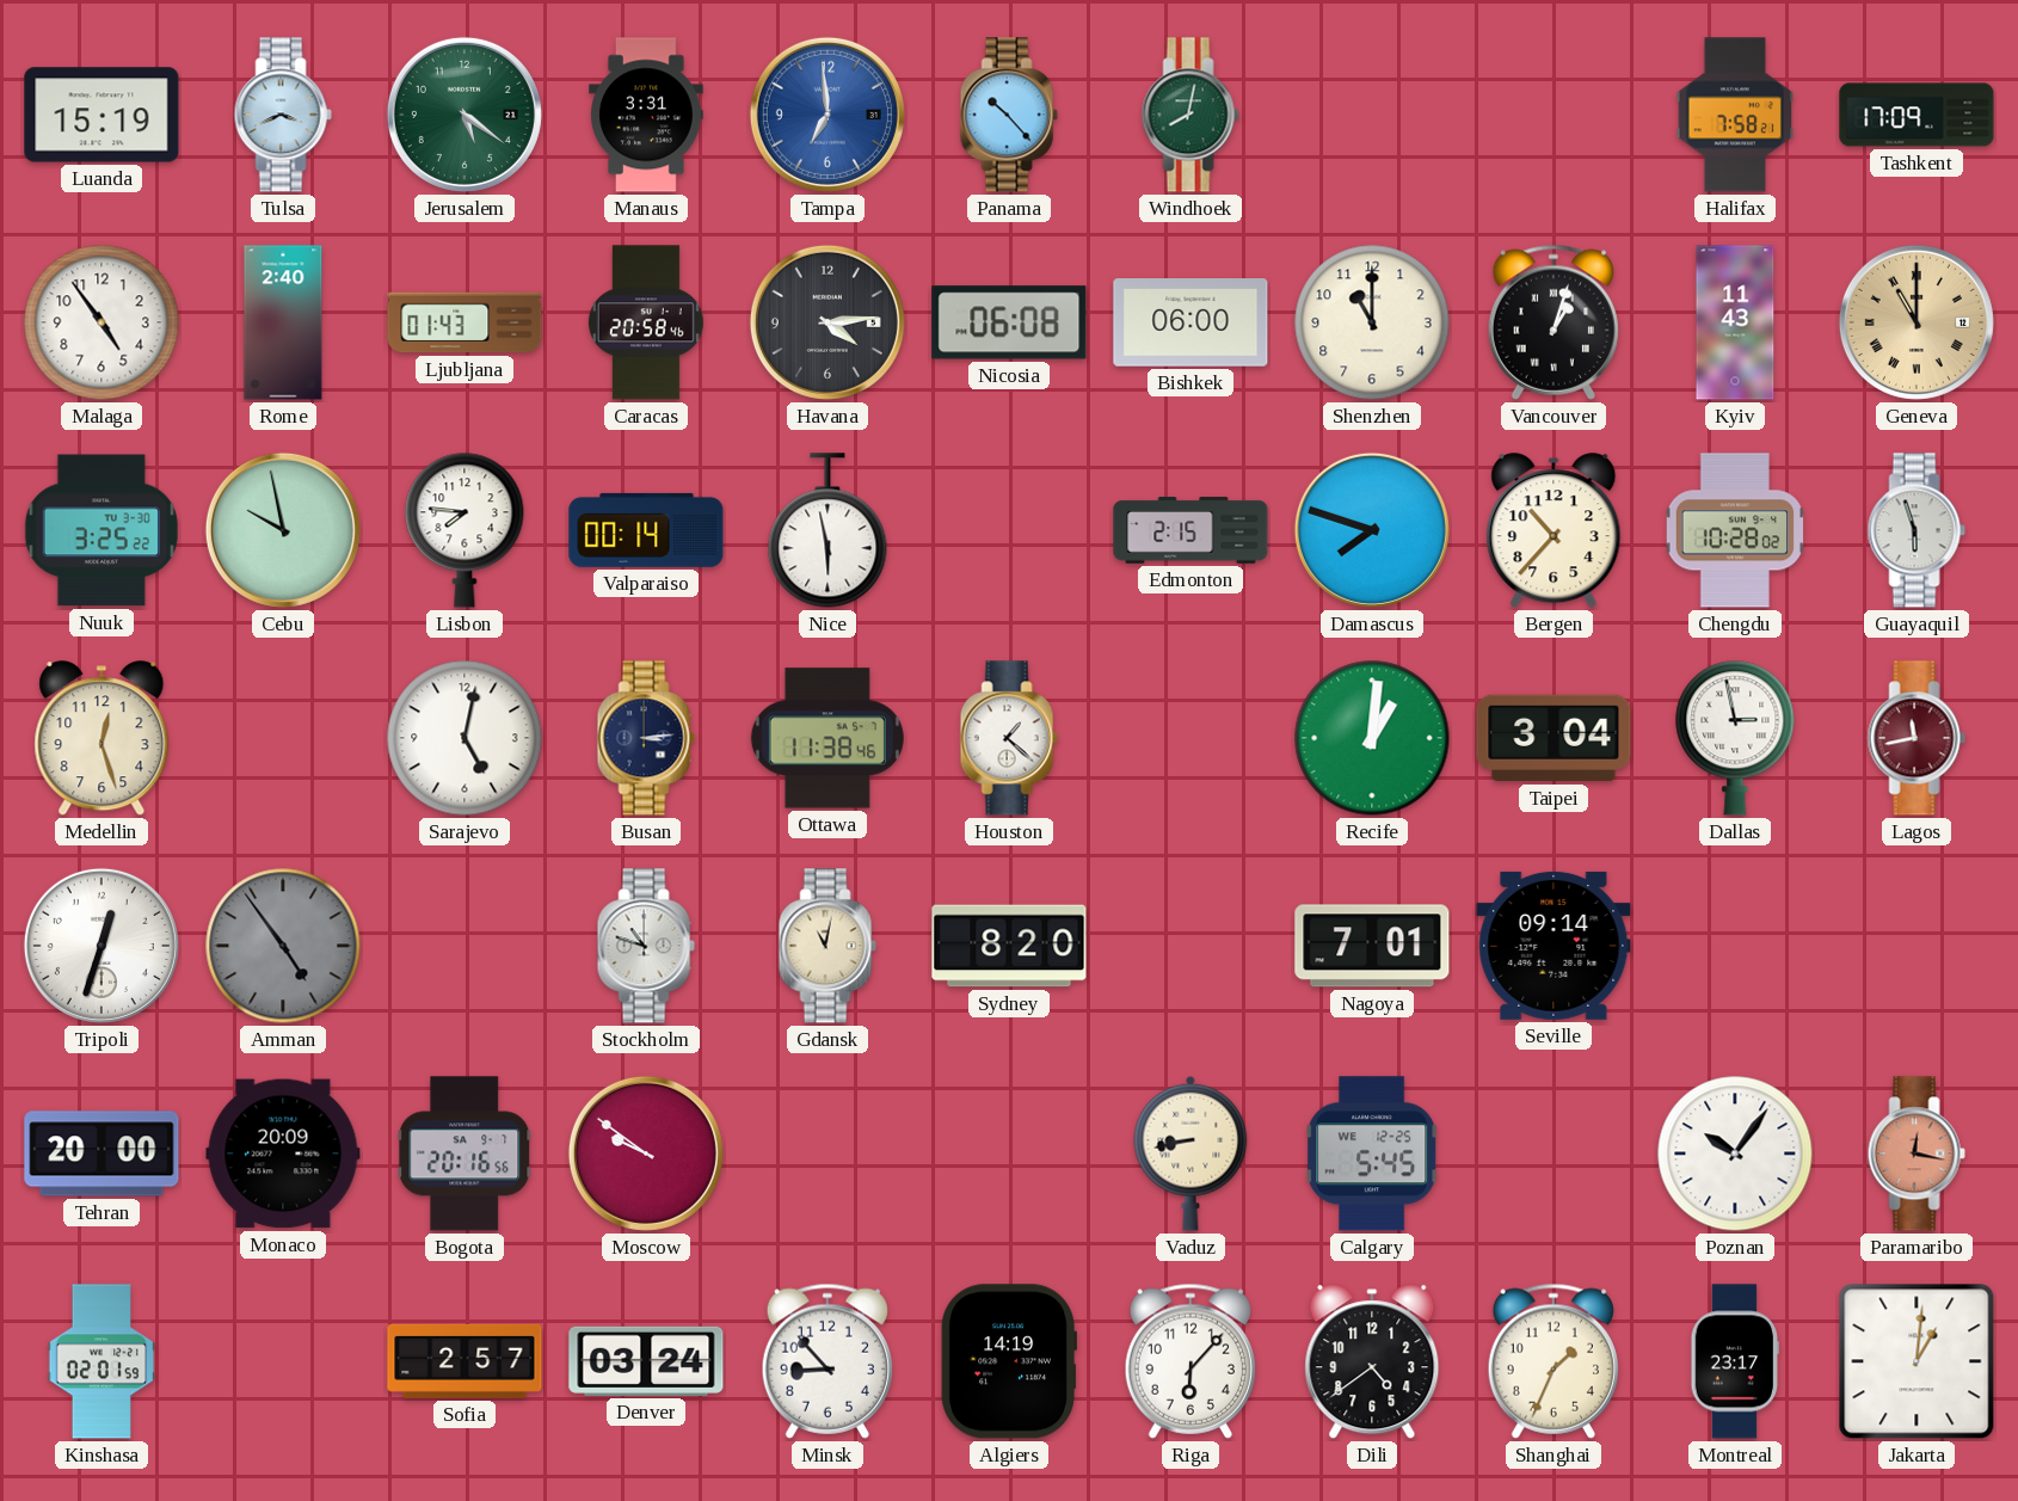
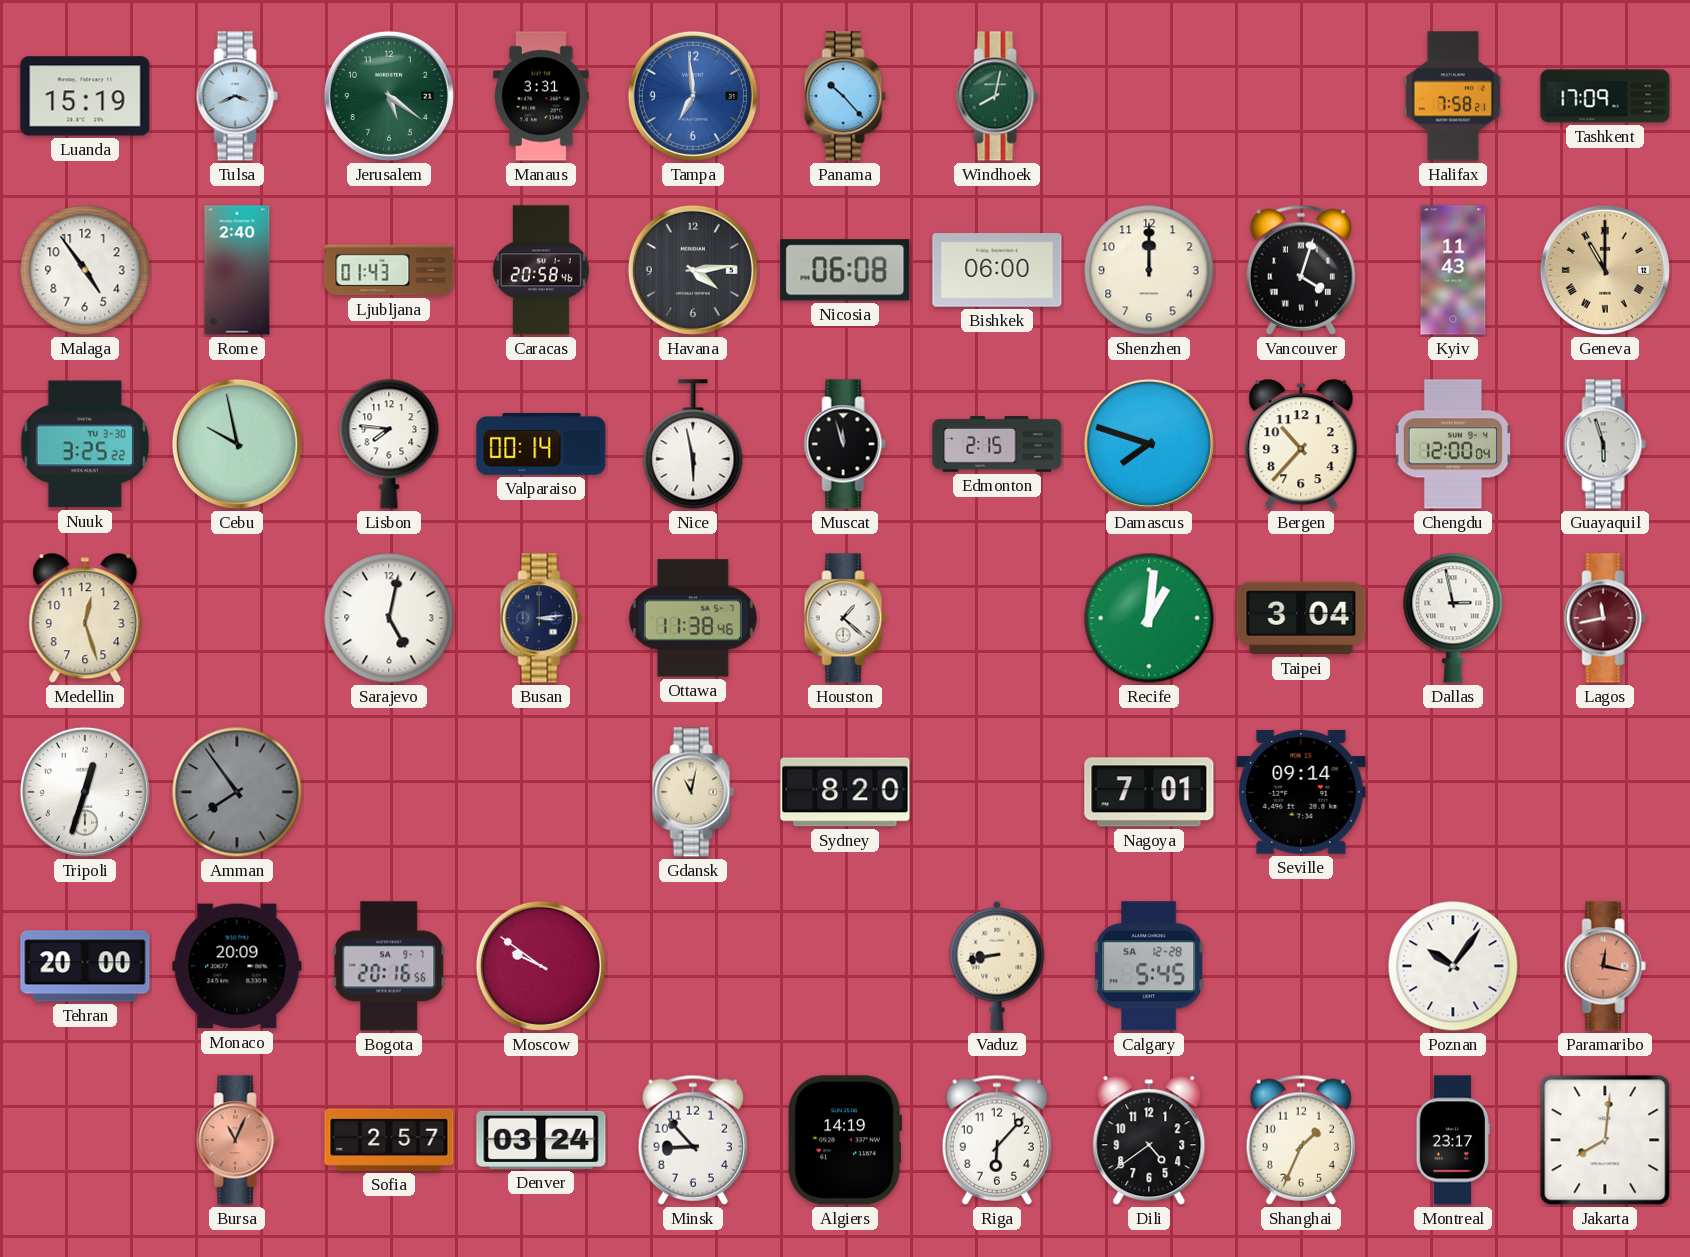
Shenzhen: 11:00 -> 12:00
Vancouver: 1:03 -> 4:03
Muscat: none -> 11:57
Chengdu: 10:28 -> 12:00
Amman: 4:54 -> 7:54
Stockholm: 10:48 -> none
Calgary date: WE 12-25 -> SA 12-28
Kinshasa: 02:01 -> none
Bursa: none -> 11:04
Jakarta: 1:01 -> 8:01
